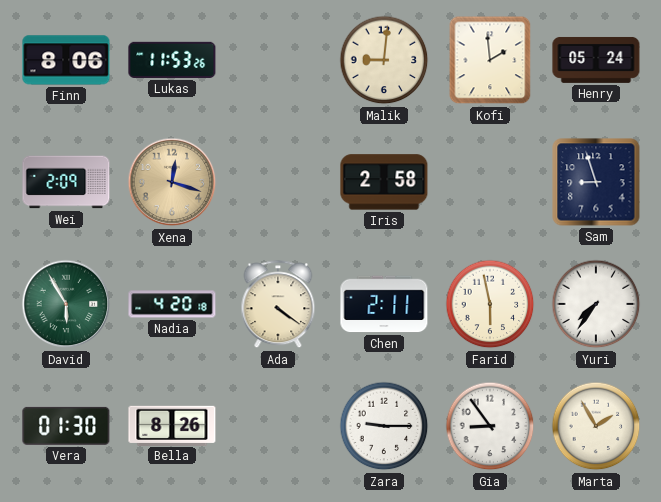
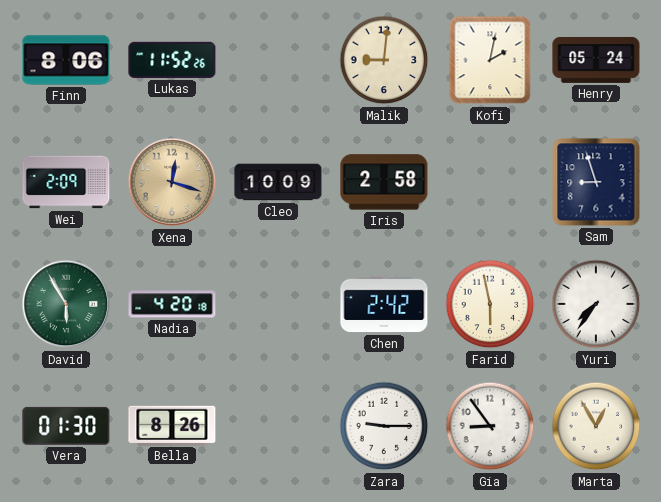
Lukas: 11:53 -> 11:52
Kofi: 1:59 -> 2:02
Cleo: none -> 10:09
Ada: 4:21 -> none
Chen: 2:11 -> 2:42
Marta: 1:55 -> 12:55
